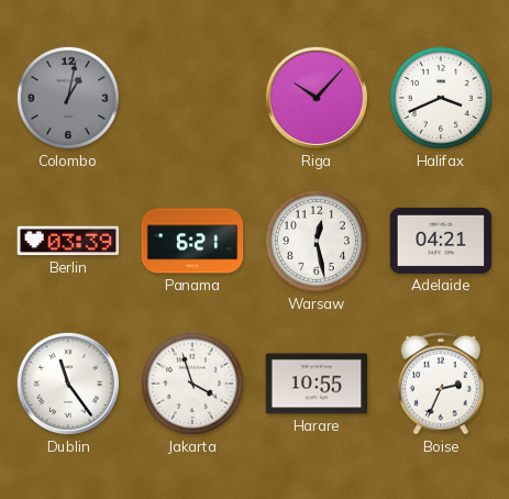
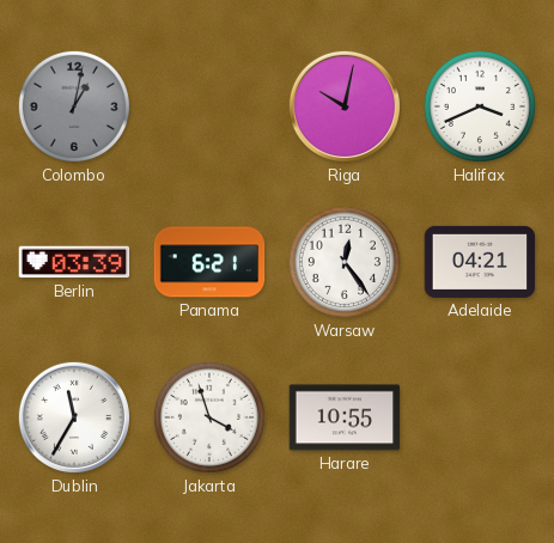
Riga: 10:07 -> 10:02
Warsaw: 12:28 -> 12:24
Dublin: 11:24 -> 11:35
Boise: 2:34 -> none
